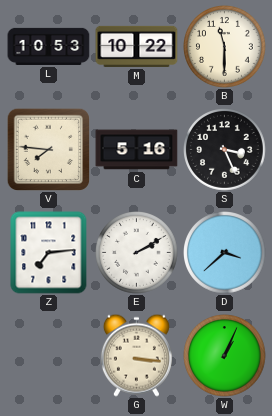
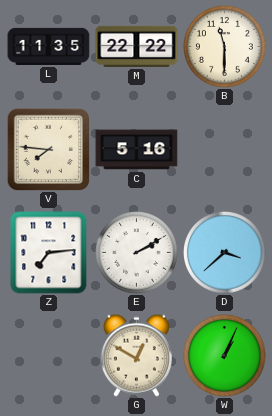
L: 10:53 -> 11:35
M: 10:22 -> 22:22
S: 3:26 -> none
G: 3:16 -> 12:50
